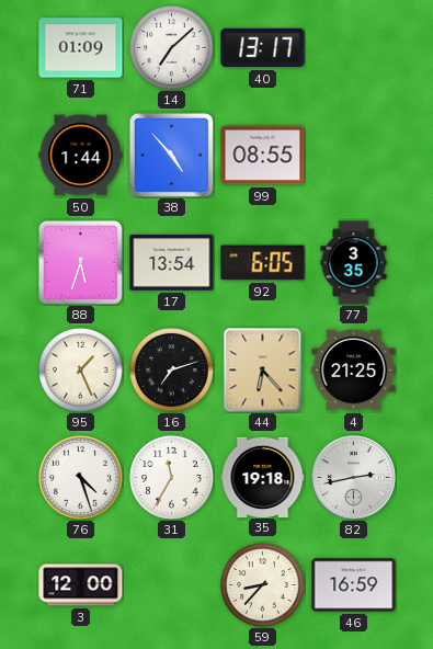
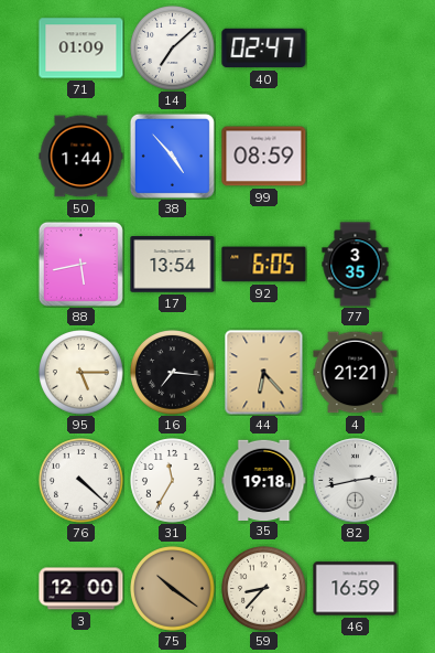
40: 13:17 -> 02:47
99: 08:55 -> 08:59
88: 5:33 -> 5:43
95: 1:26 -> 5:15
16: 7:12 -> 7:16
4: 21:25 -> 21:21
76: 4:27 -> 4:22
75: none -> 10:21
